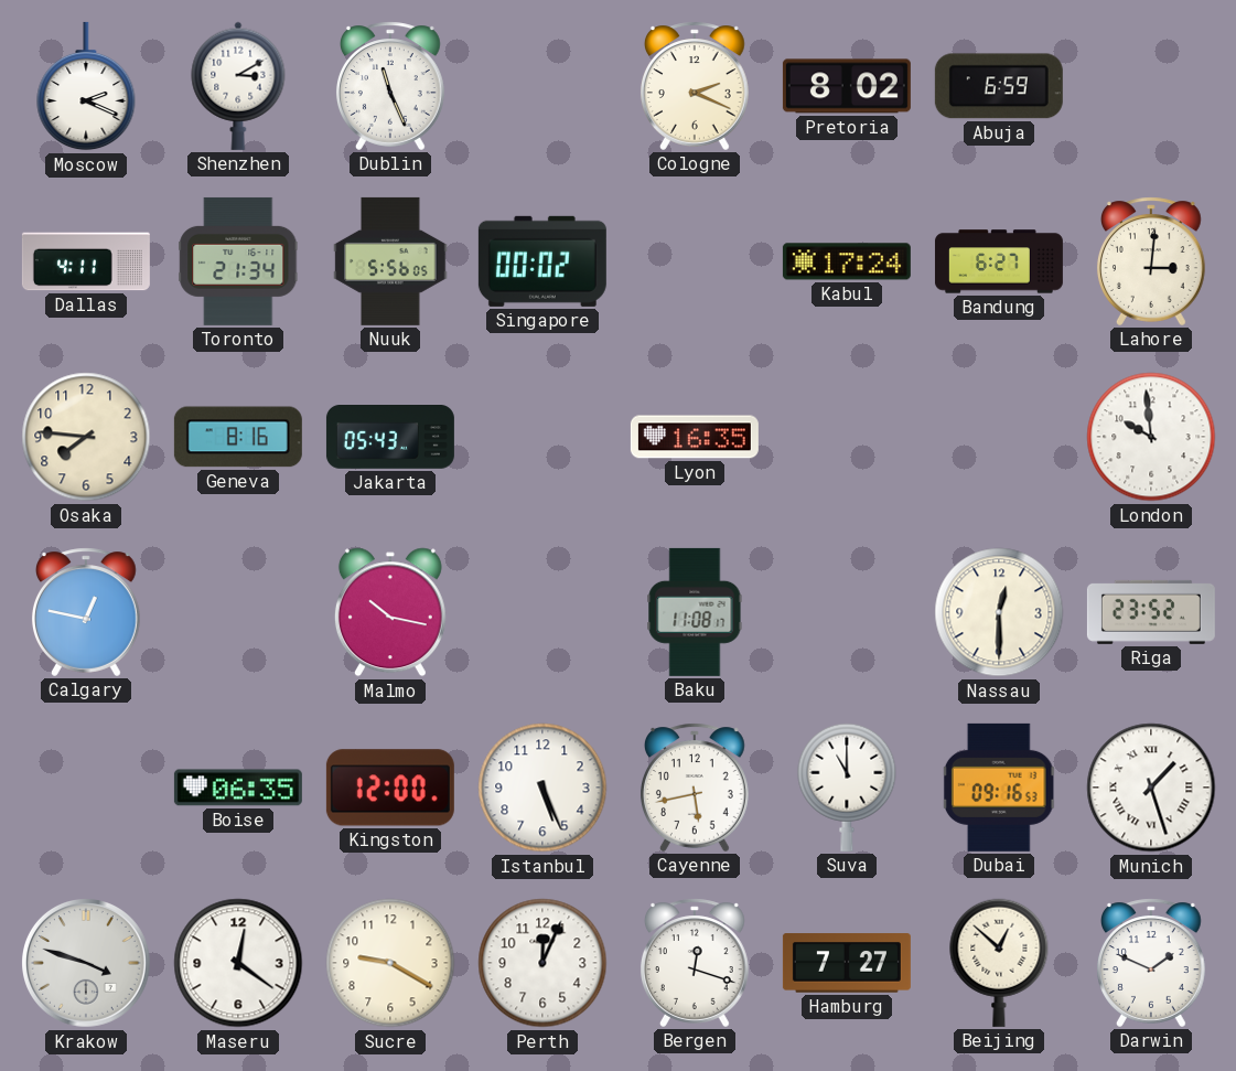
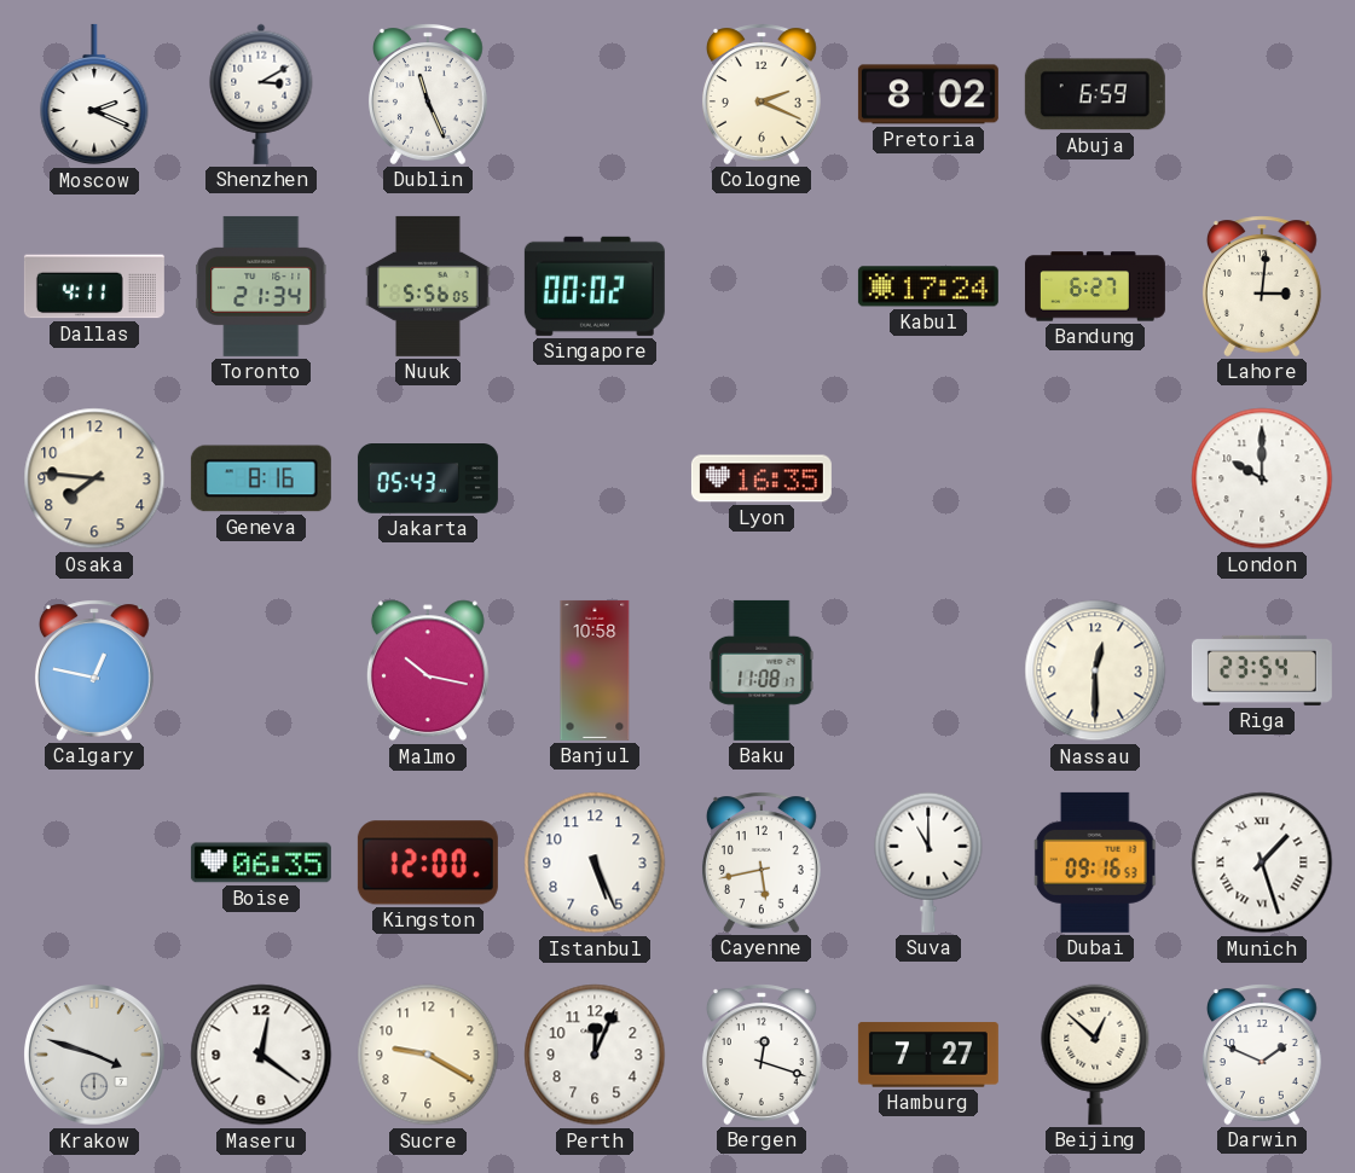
London: 9:59 -> 10:00
Banjul: none -> 10:58
Riga: 23:52 -> 23:54
